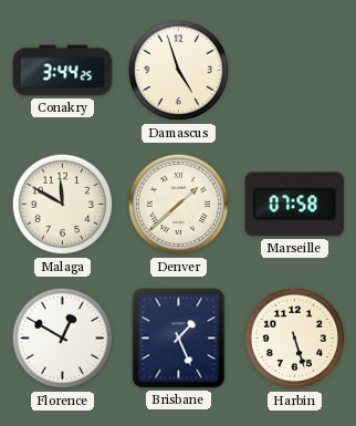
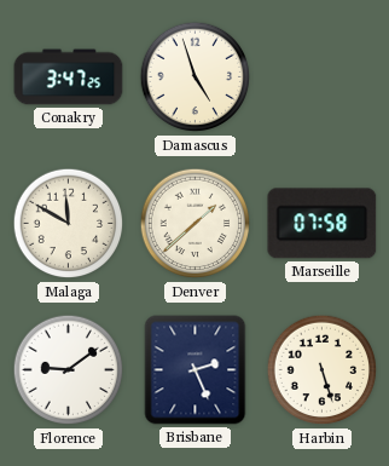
Conakry: 3:44 -> 3:47
Florence: 12:50 -> 9:09
Brisbane: 1:26 -> 2:26
